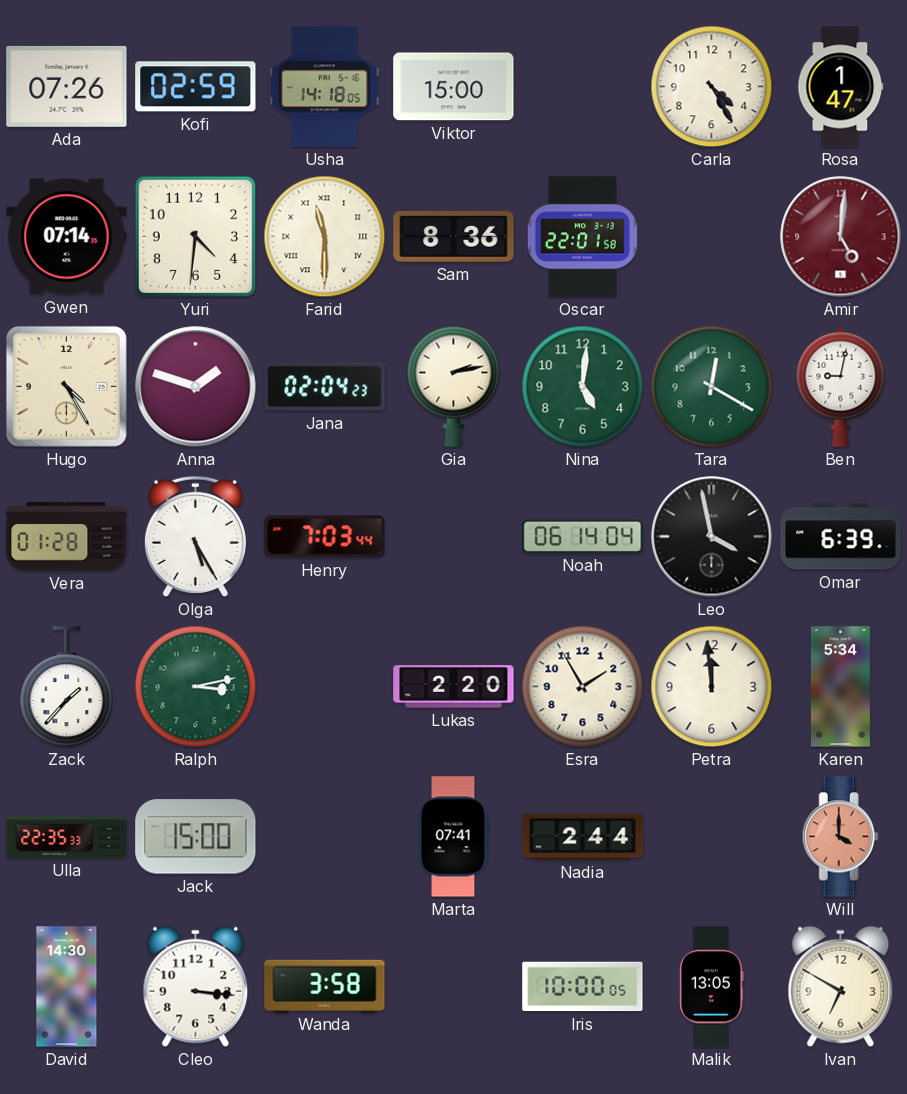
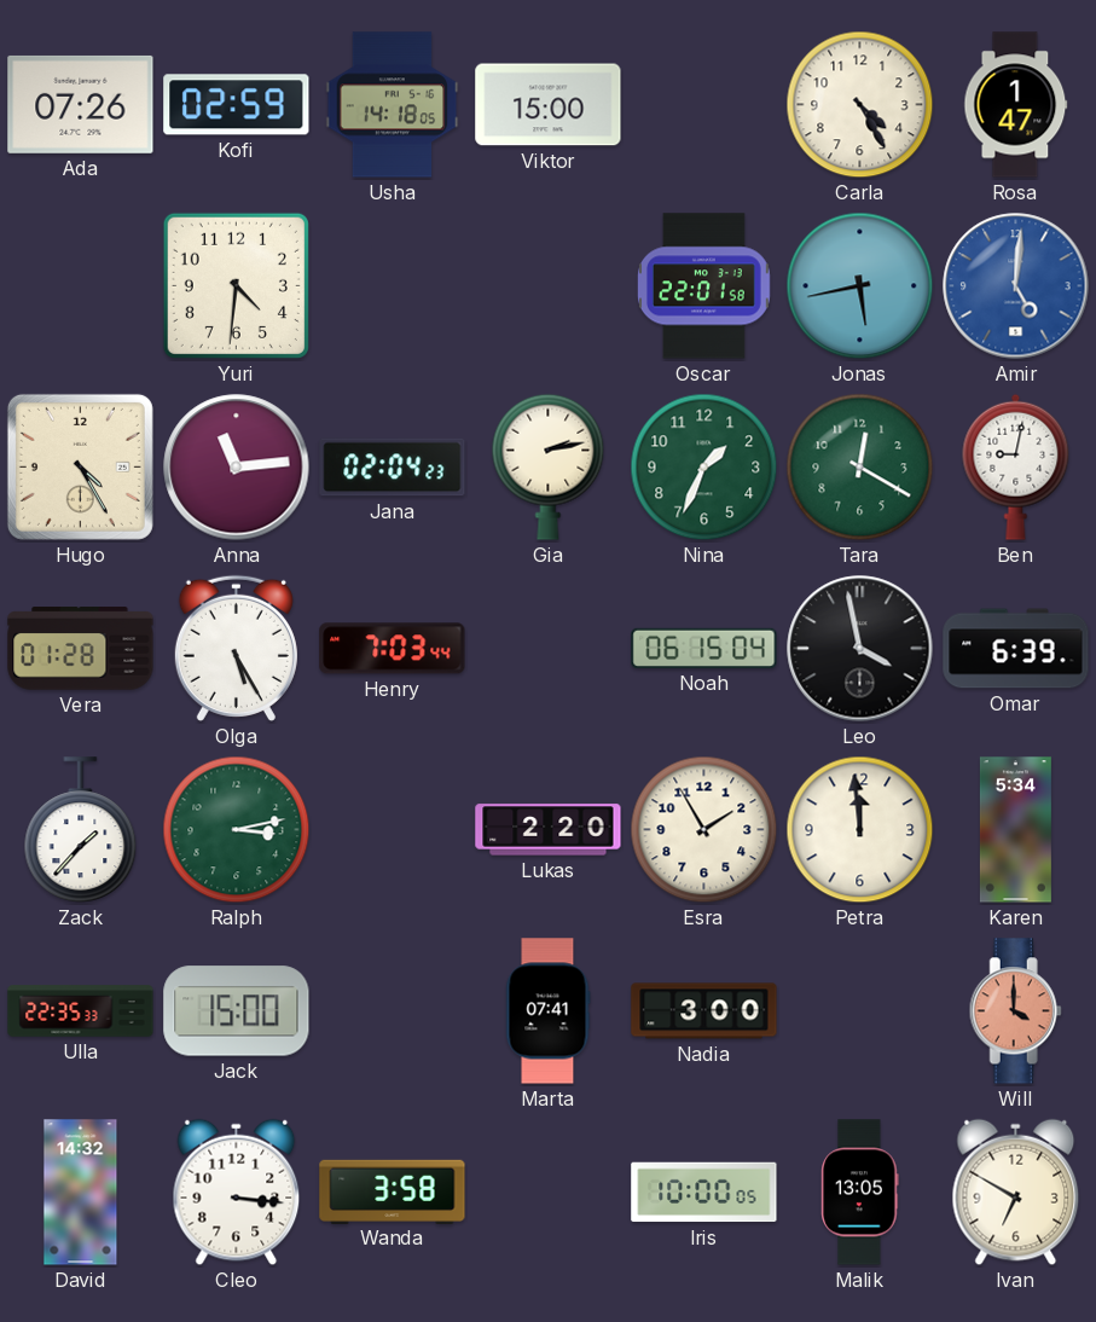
Gwen: 07:14 -> none
Farid: 11:30 -> none
Sam: 8:36 -> none
Jonas: none -> 5:43
Amir dial: burgundy -> blue
Anna: 1:48 -> 11:14
Nina: 5:01 -> 1:34
Noah: 06:14 -> 06:15
Nadia: 2:44 -> 3:00
David: 14:30 -> 14:32
